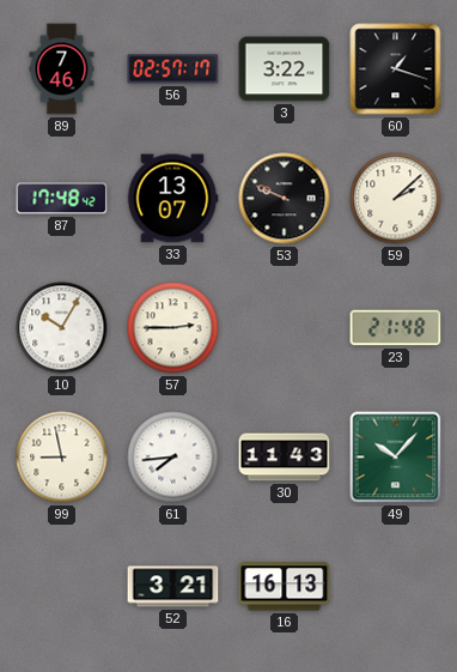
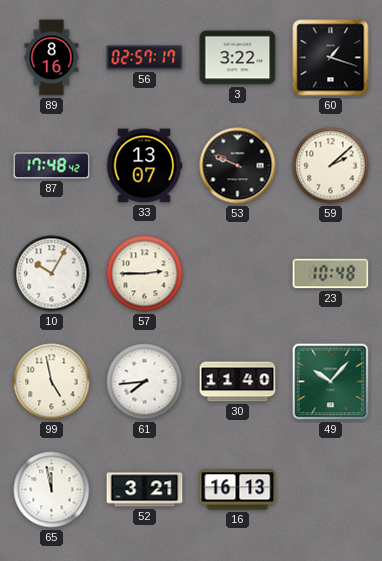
89: 7:46 -> 8:16
23: 21:48 -> 10:48
99: 8:58 -> 4:58
30: 11:43 -> 11:40
65: none -> 11:58
